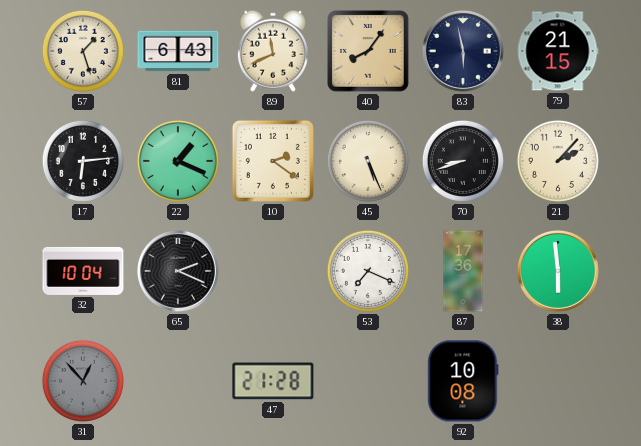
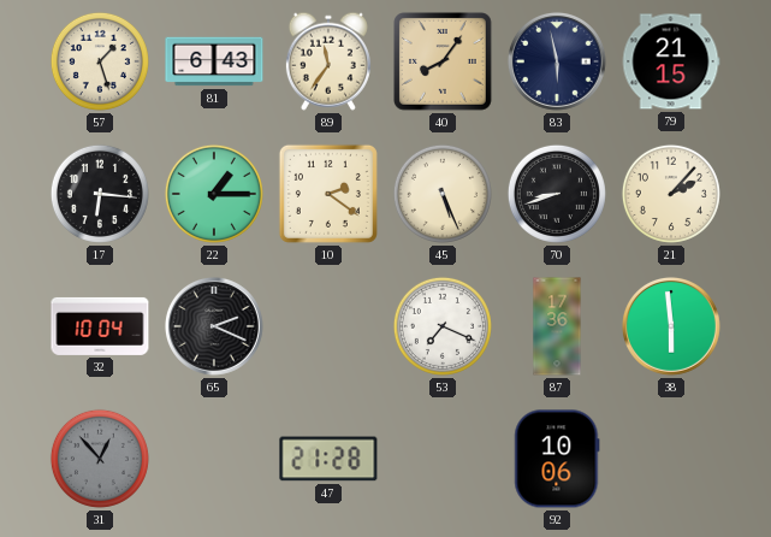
89: 11:41 -> 11:36
17: 6:14 -> 6:16
22: 1:19 -> 1:15
92: 10:08 -> 10:06
